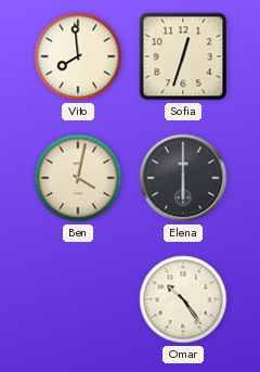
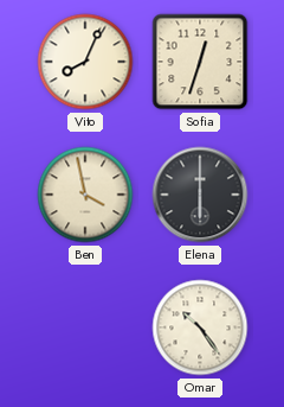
Vito: 7:59 -> 8:04
Ben: 4:02 -> 3:58
